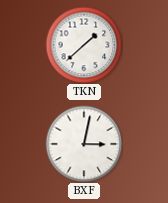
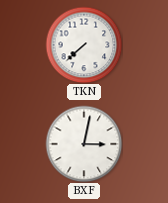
TKN: 1:38 -> 7:38
